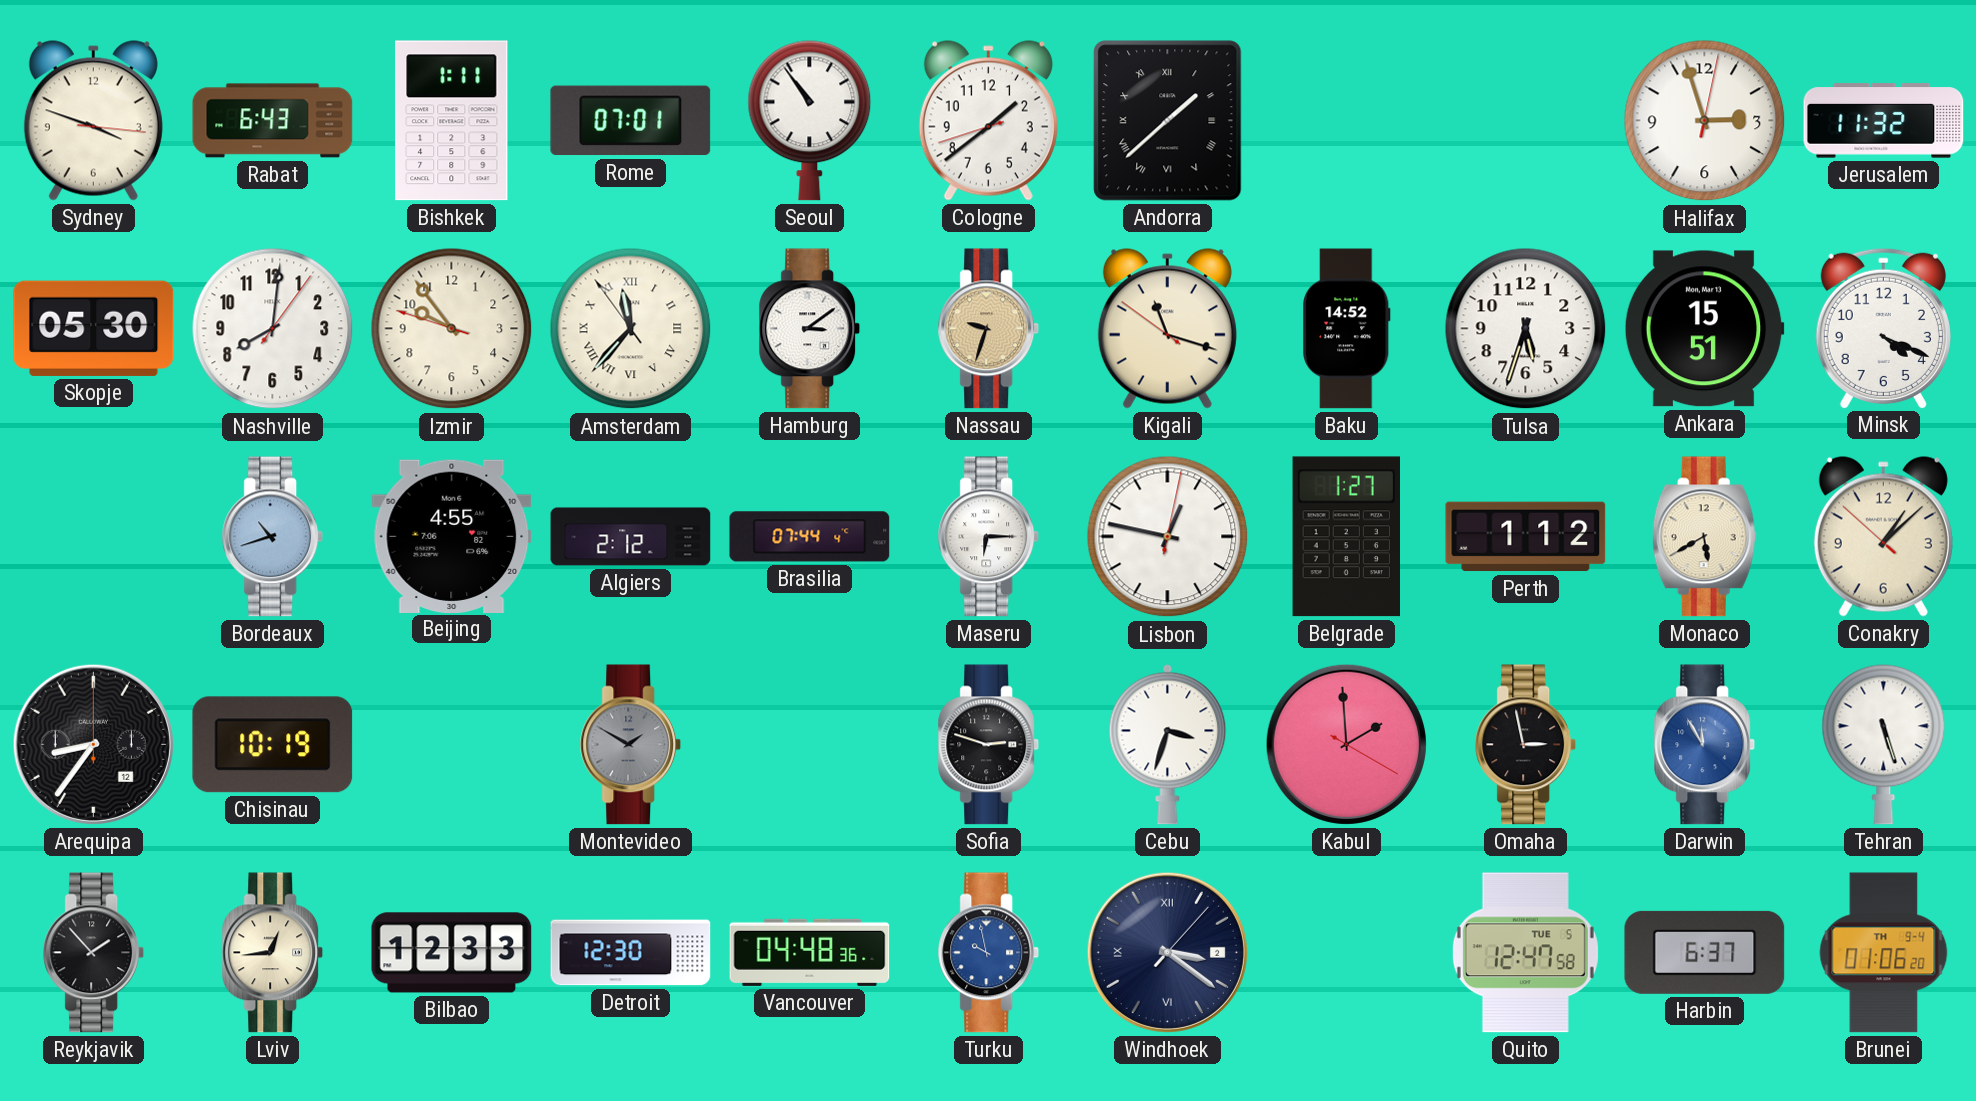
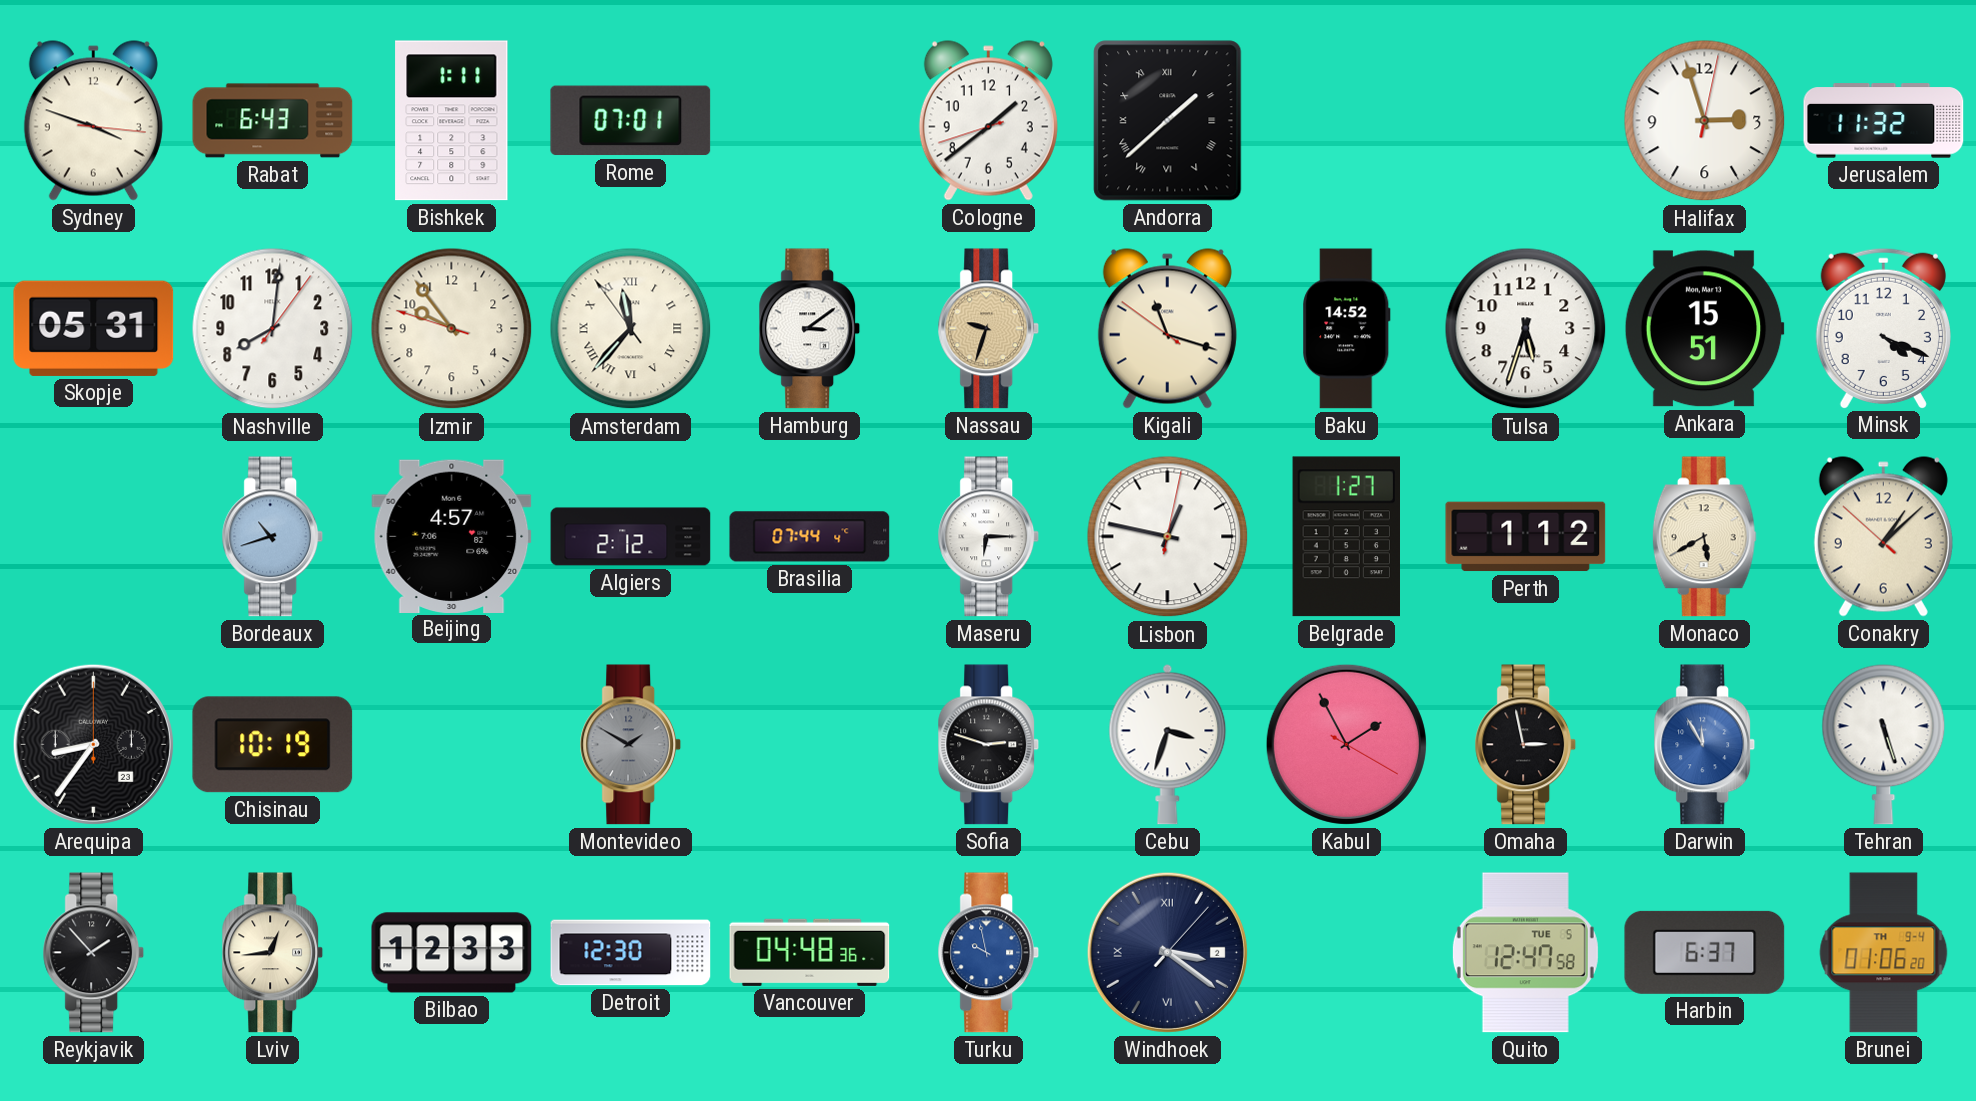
Seoul: 10:54 -> none
Skopje: 05:30 -> 05:31
Beijing: 4:55 -> 4:57
Arequipa date: 12 -> 23
Kabul: 1:59 -> 1:55
